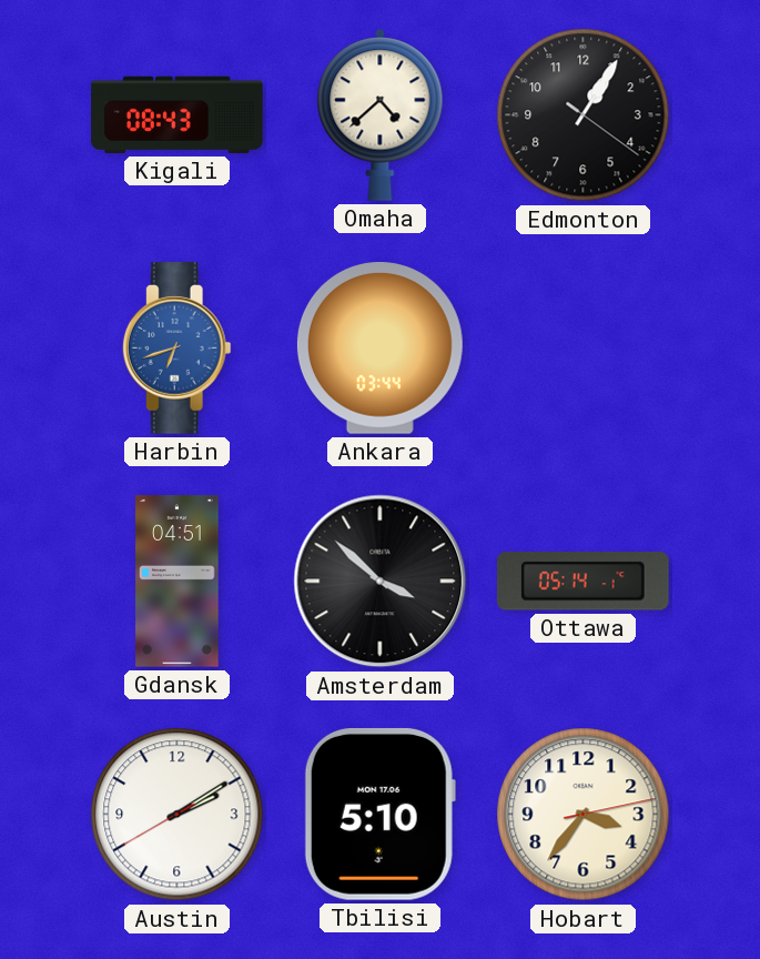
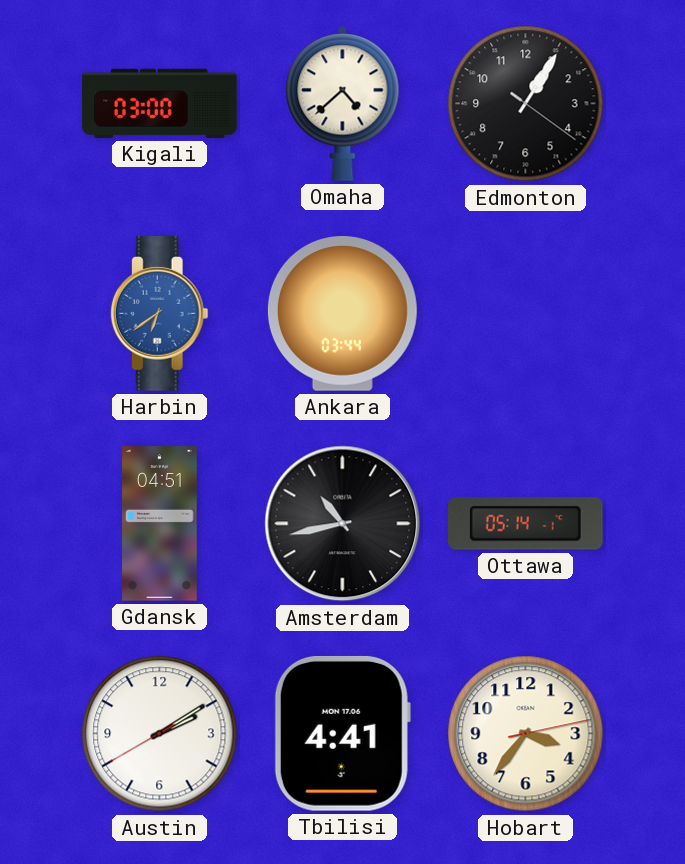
Kigali: 08:43 -> 03:00
Harbin: 6:42 -> 6:39
Amsterdam: 3:52 -> 10:43
Tbilisi: 5:10 -> 4:41
